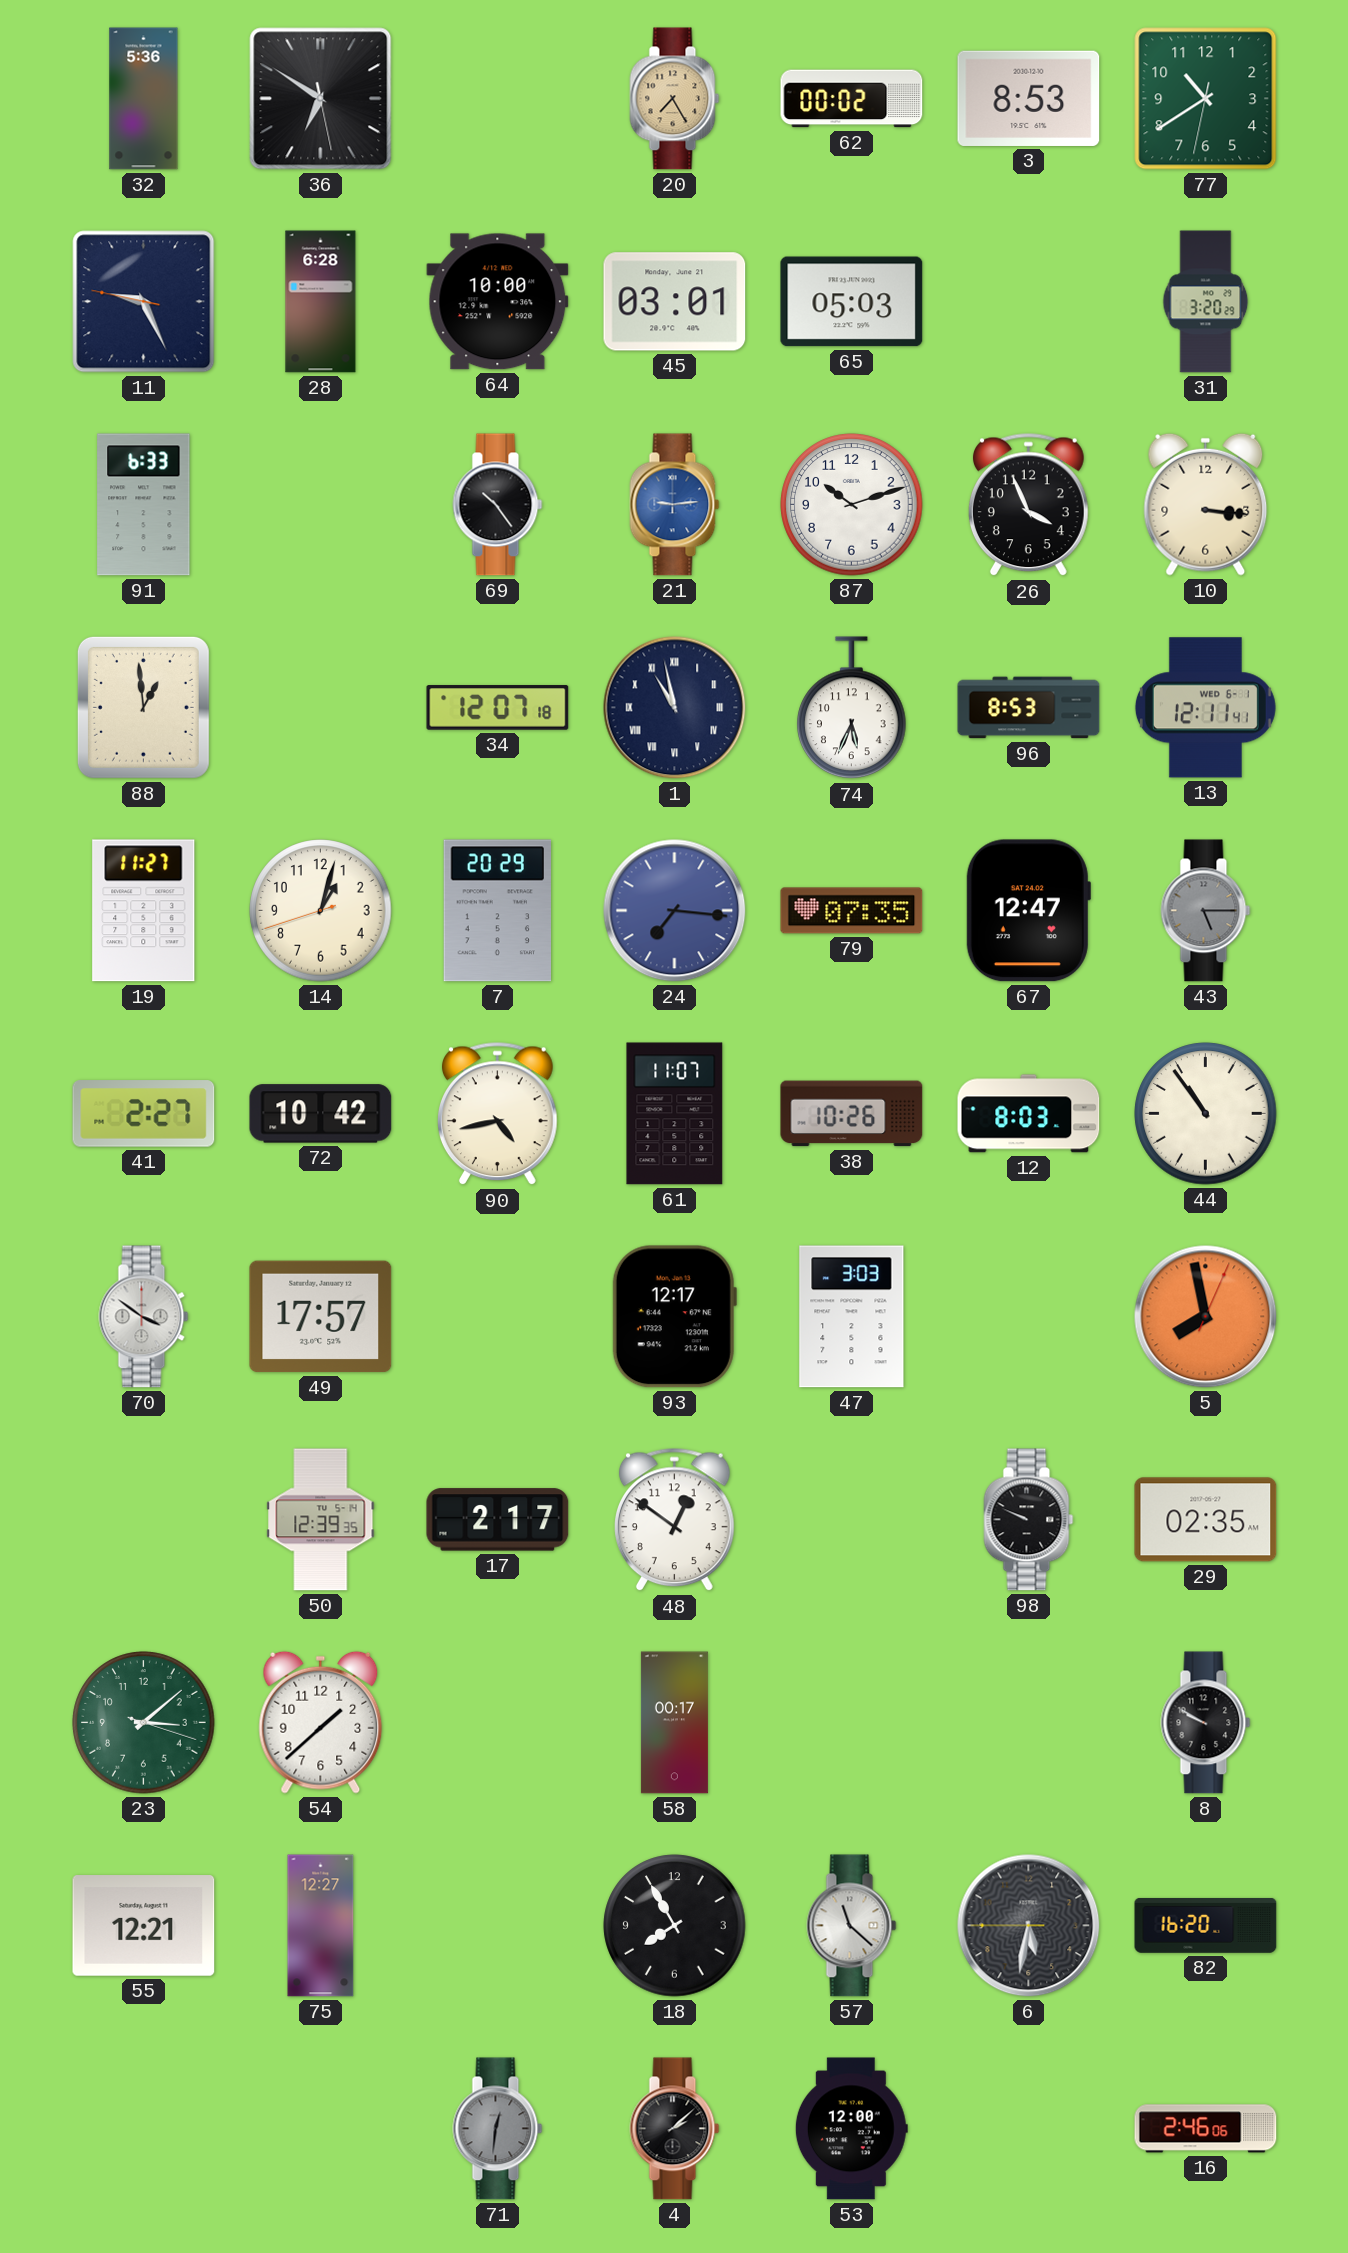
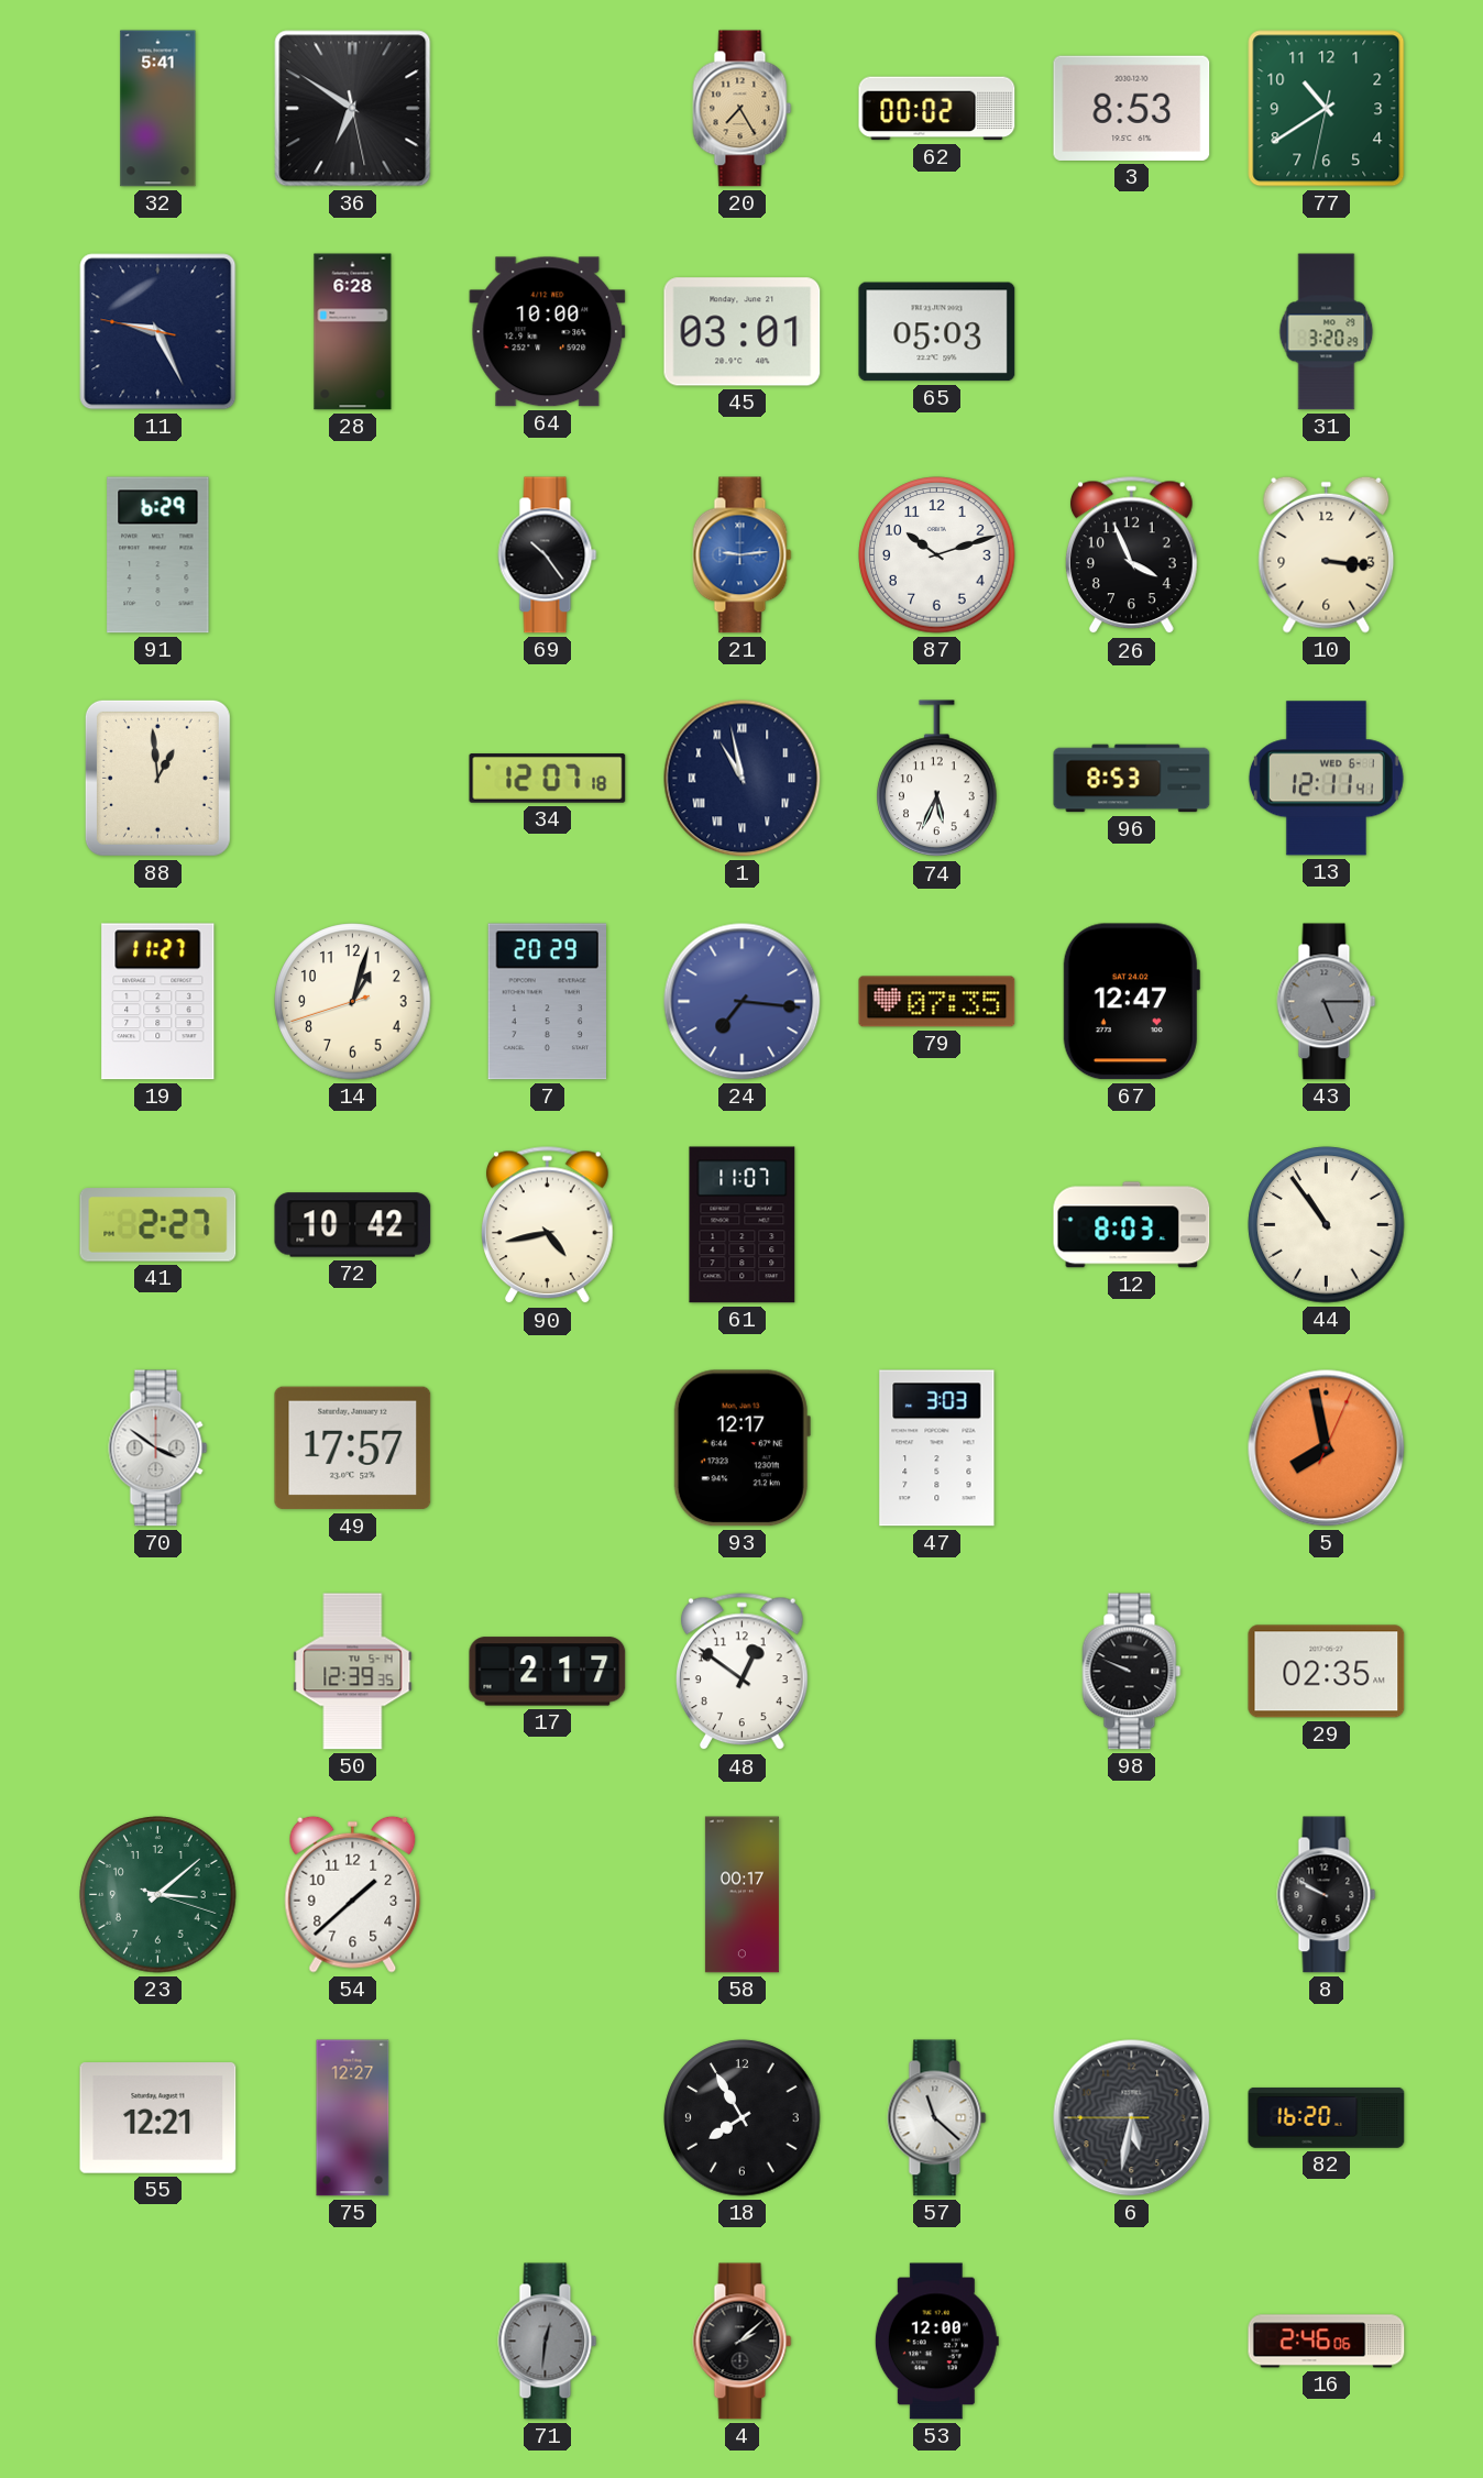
32: 5:36 -> 5:41
91: 6:33 -> 6:29
38: 10:26 -> none
